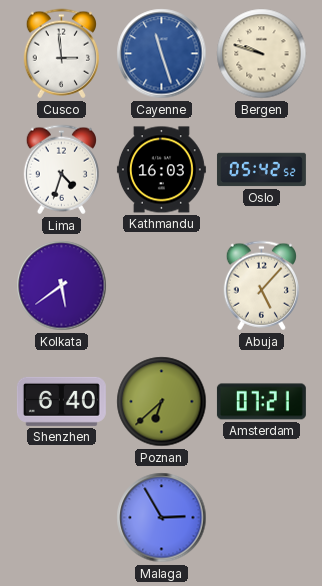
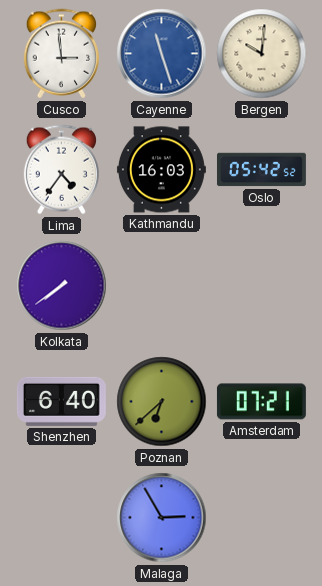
Bergen: 9:48 -> 10:01
Lima: 4:33 -> 4:36
Kolkata: 5:39 -> 7:39
Abuja: 5:07 -> none
